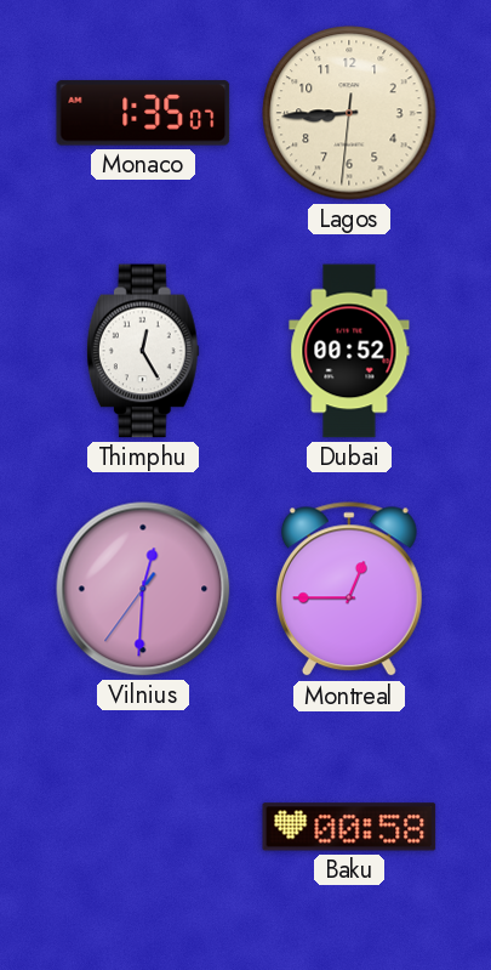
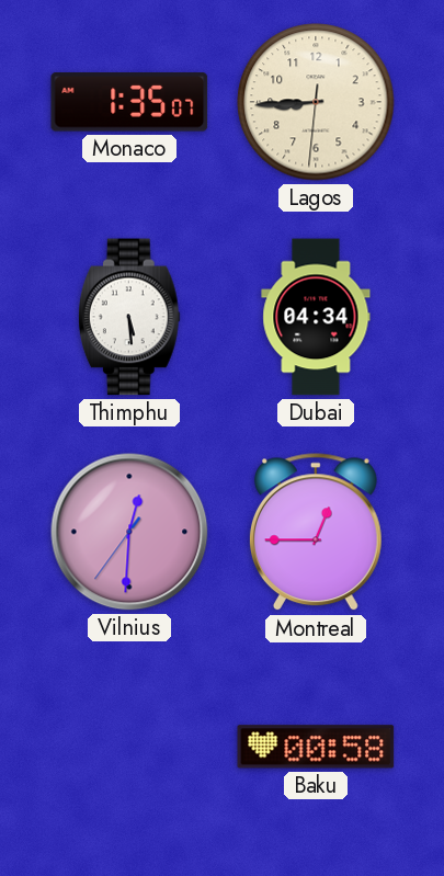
Thimphu: 12:25 -> 5:29
Dubai: 00:52 -> 04:34
